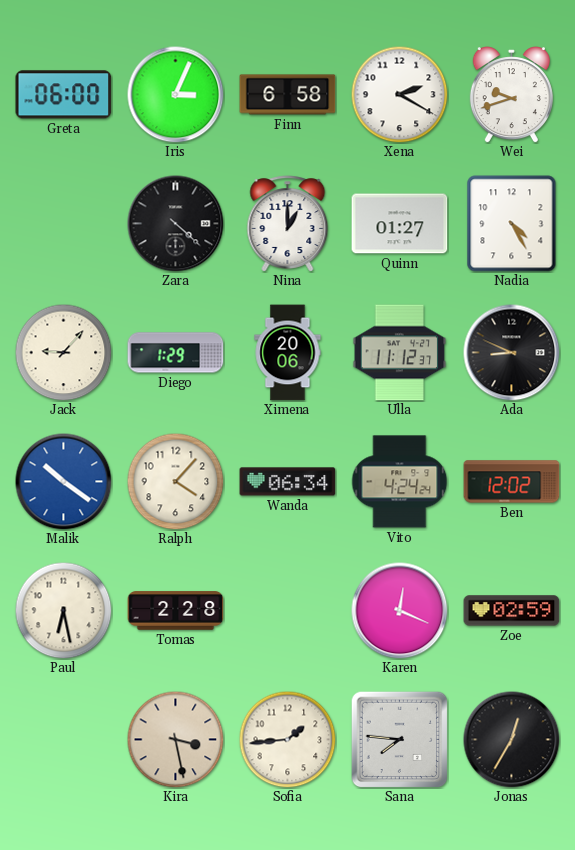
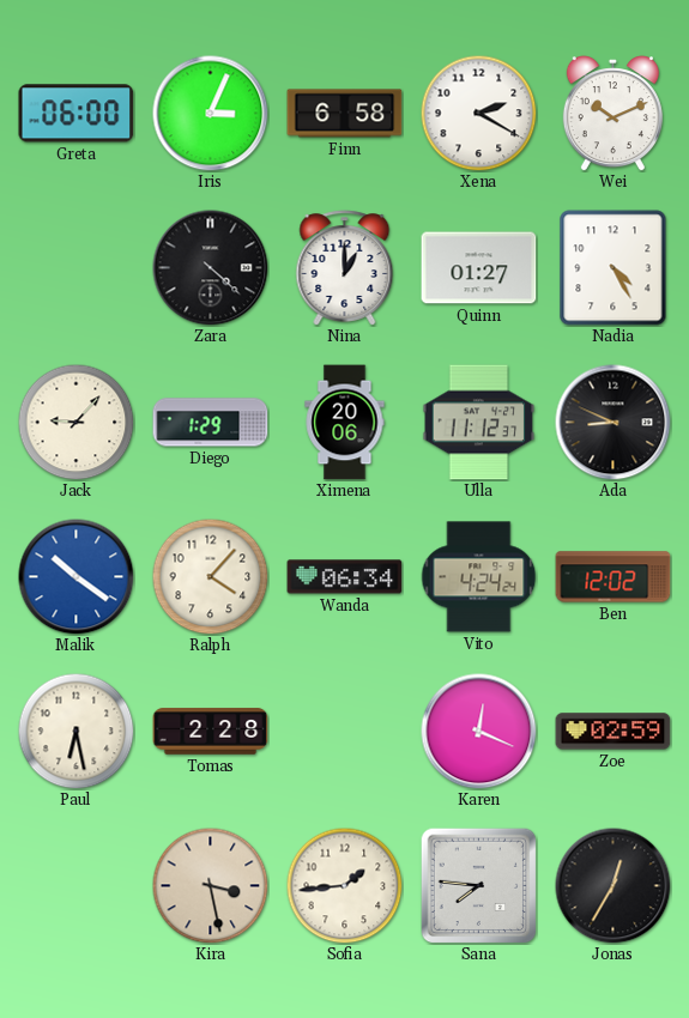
Wei: 9:42 -> 10:11
